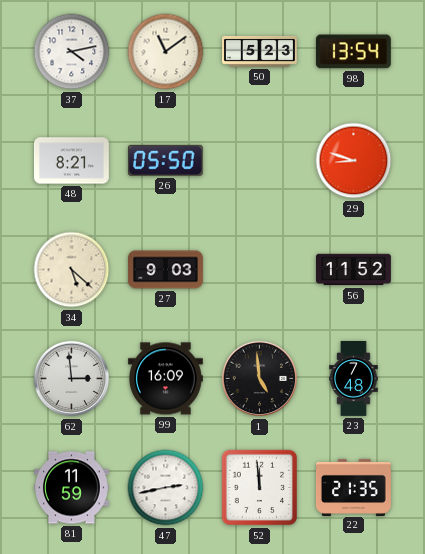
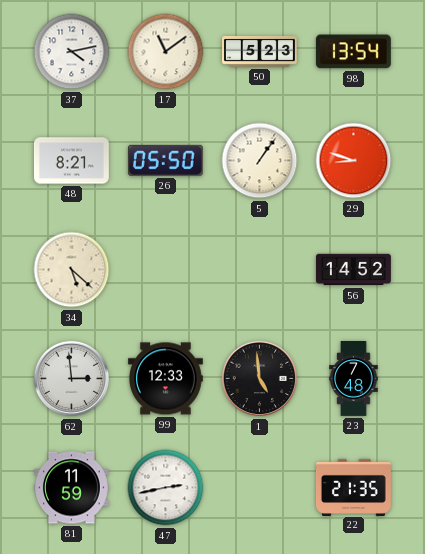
5: none -> 1:06
27: 9:03 -> none
56: 11:52 -> 14:52
99: 16:09 -> 12:33
52: 11:59 -> none
